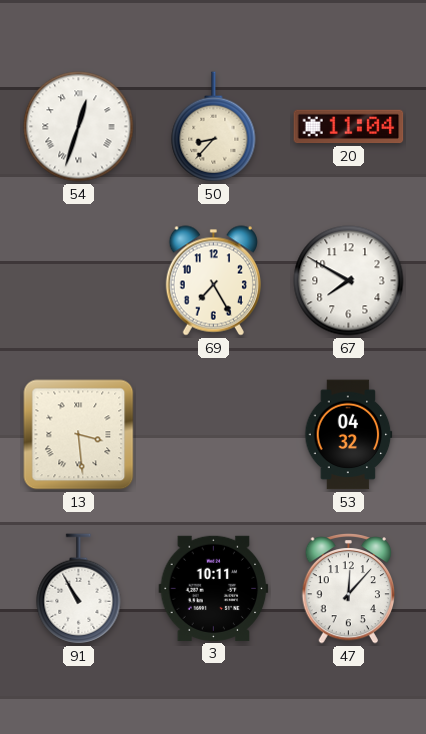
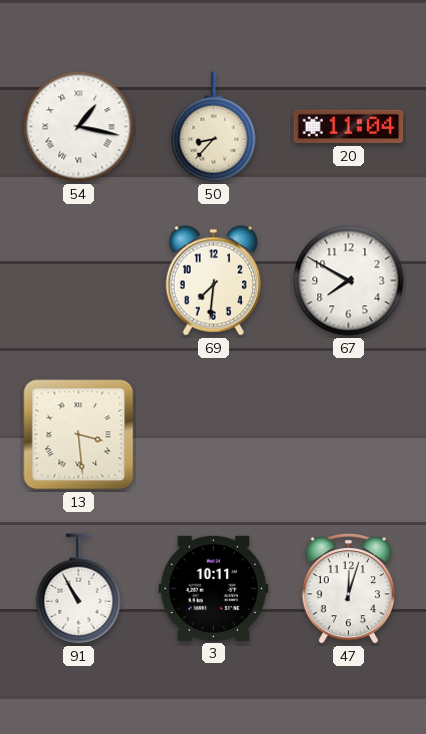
54: 12:33 -> 1:17
69: 7:25 -> 7:31
53: 04:32 -> none
47: 12:07 -> 12:03
